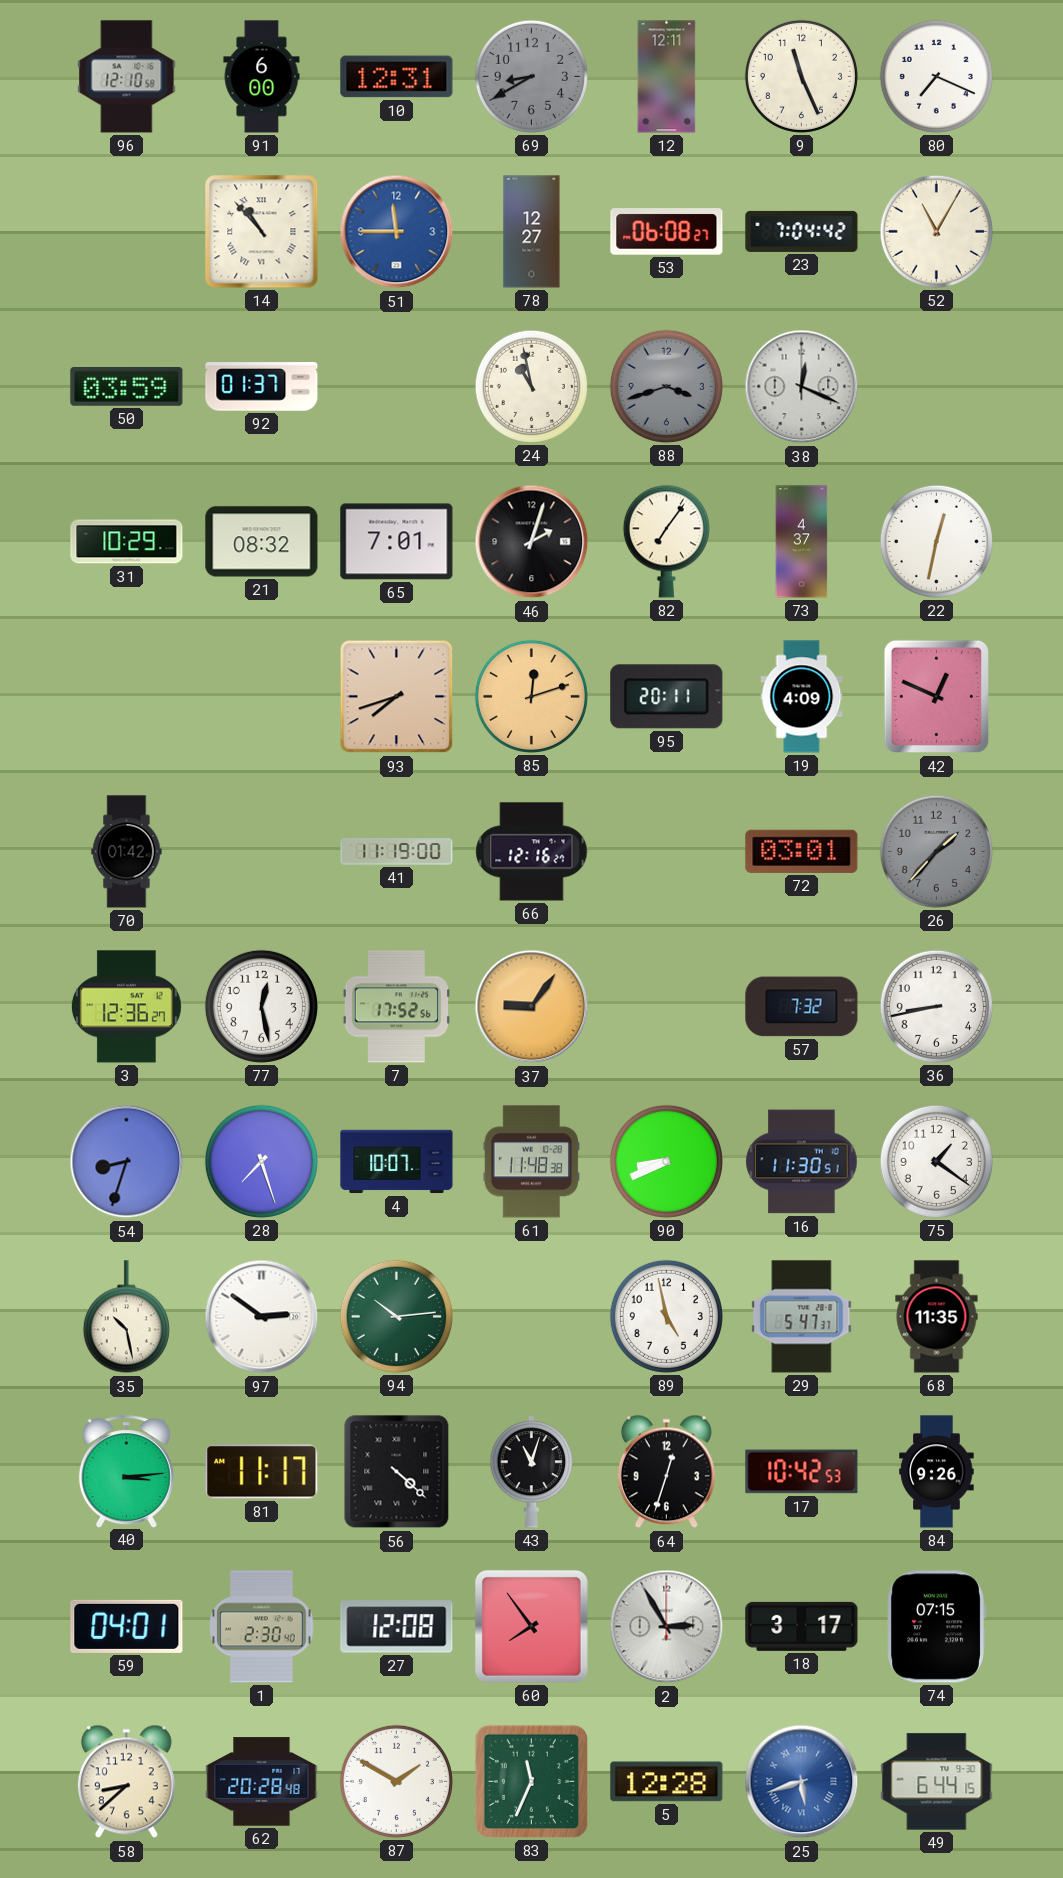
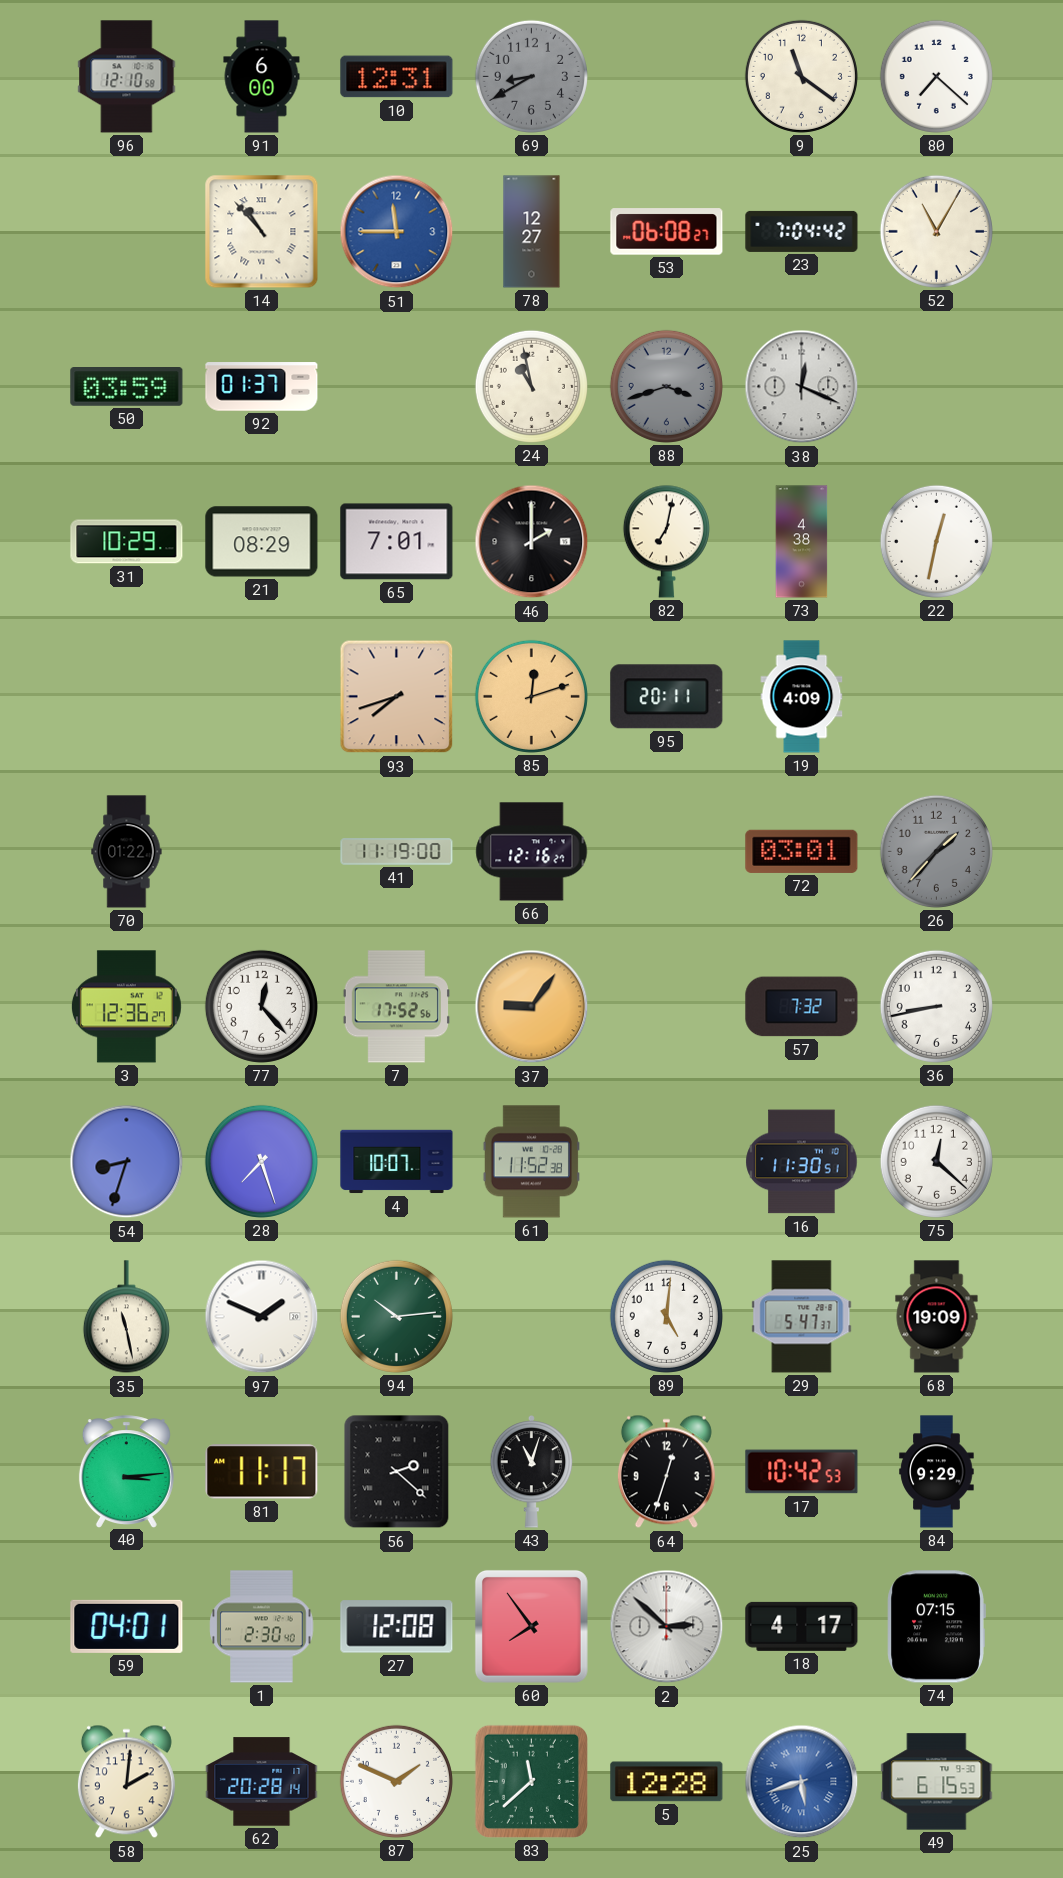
12: 12:11 -> none
9: 11:26 -> 11:21
80: 7:19 -> 7:22
21: 08:32 -> 08:29
46: 2:03 -> 2:00
82: 7:06 -> 7:02
73: 4:37 -> 4:38
42: 12:49 -> none
70: 01:42 -> 01:22
77: 12:28 -> 12:23
61: 11:48 -> 11:52
90: 8:41 -> none
75: 1:21 -> 12:22
35: 10:28 -> 11:28
97: 2:51 -> 1:49
89: 4:58 -> 5:01
68: 11:35 -> 19:09
56: 4:22 -> 2:22
84: 9:26 -> 9:29
2: 2:55 -> 2:52
18: 3:17 -> 4:17
58: 8:38 -> 2:01
62: 20:28:48 -> 20:28:14
87: 1:50 -> 1:49
83: 11:34 -> 11:38
49: 6:44 -> 6:15
